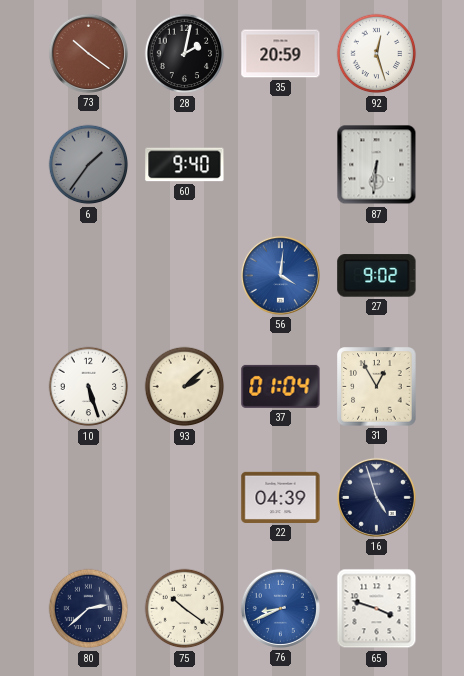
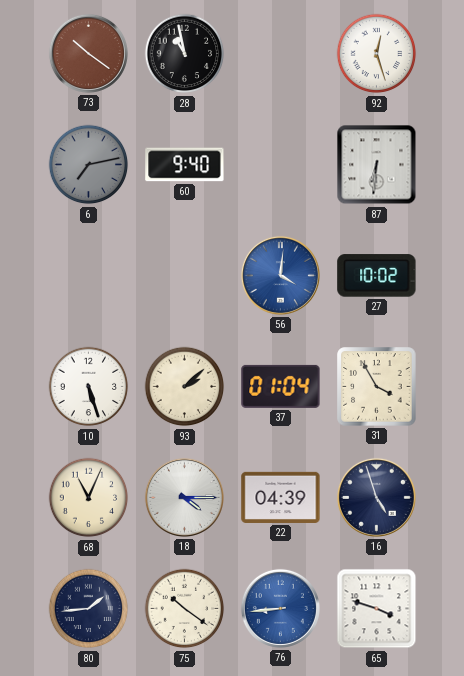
28: 2:02 -> 10:58
35: 20:59 -> none
6: 1:36 -> 7:13
27: 9:02 -> 10:02
31: 12:55 -> 3:55
68: none -> 11:04
18: none -> 4:15
80: 2:38 -> 1:44
76: 8:41 -> 8:44
